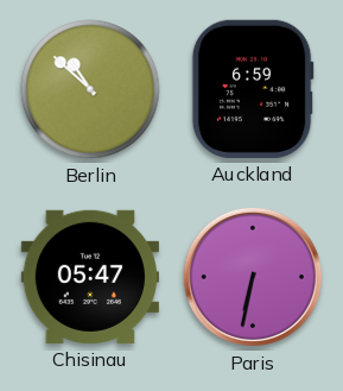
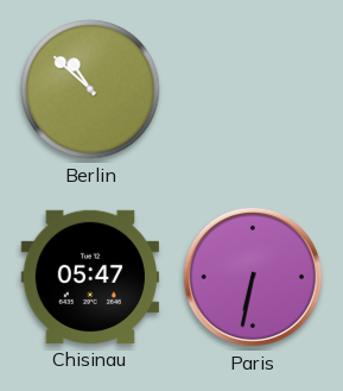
Auckland: 6:59 -> none
